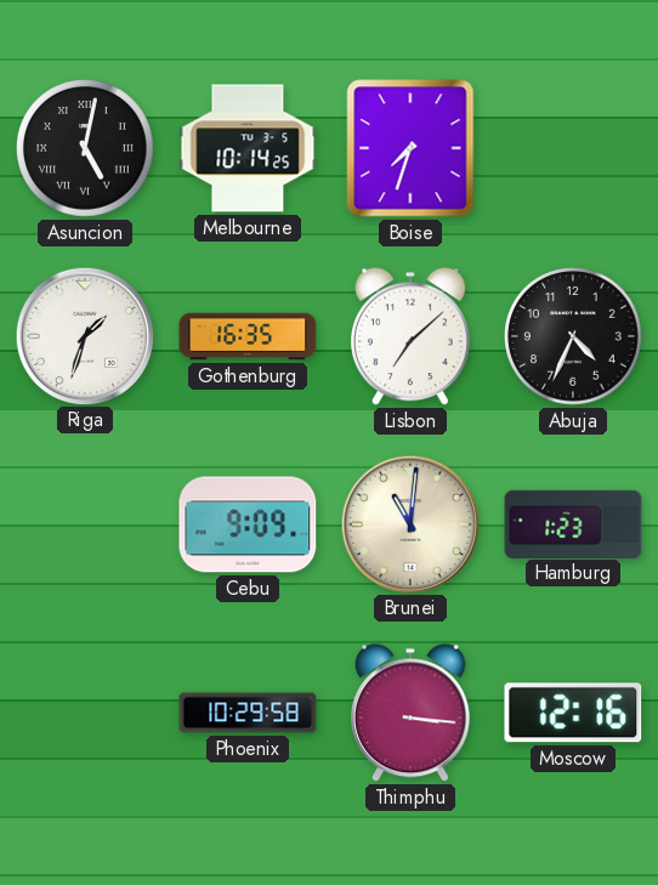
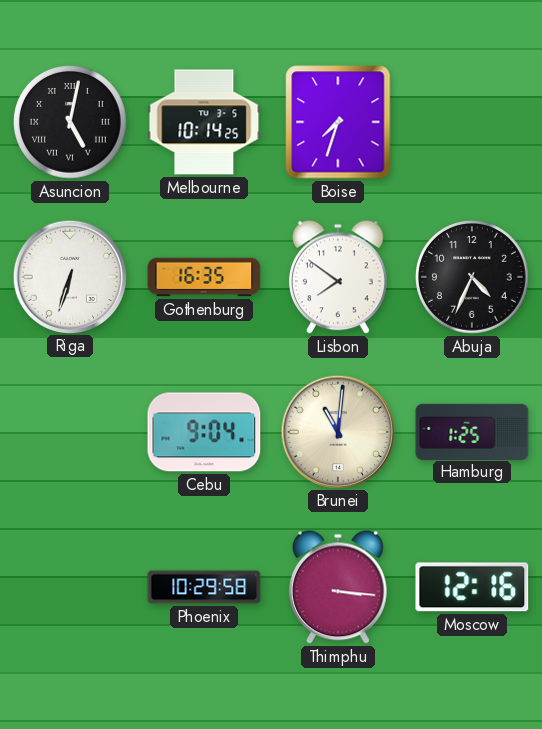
Riga: 1:33 -> 6:33
Lisbon: 7:08 -> 7:51
Cebu: 9:09 -> 9:04
Hamburg: 1:23 -> 1:25
